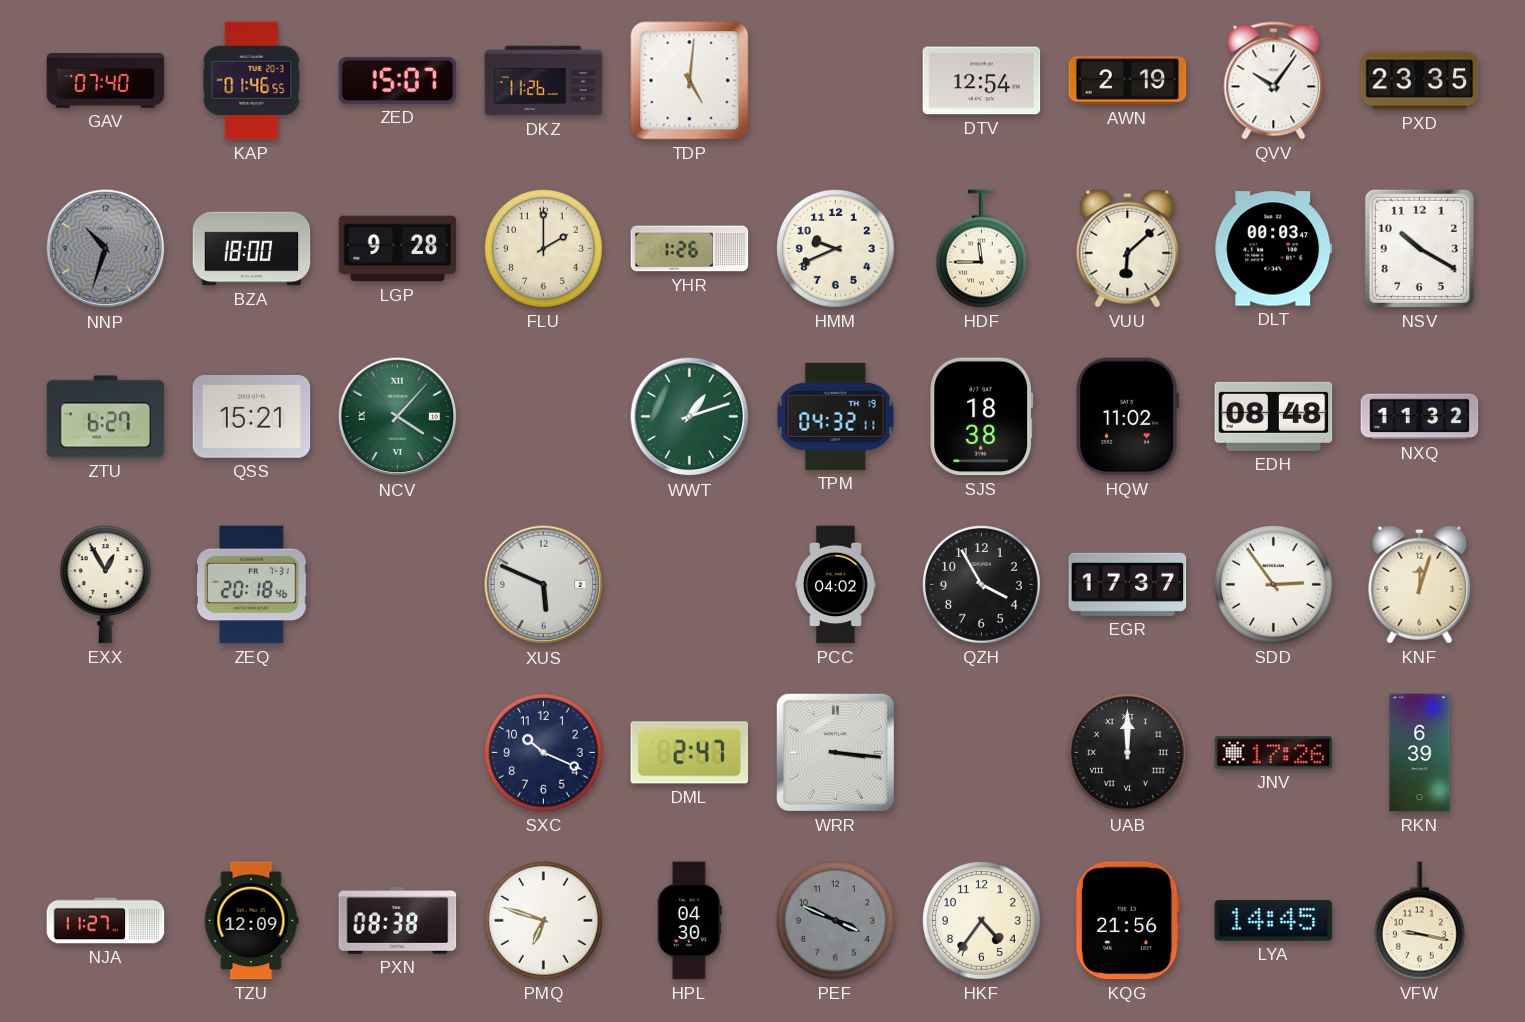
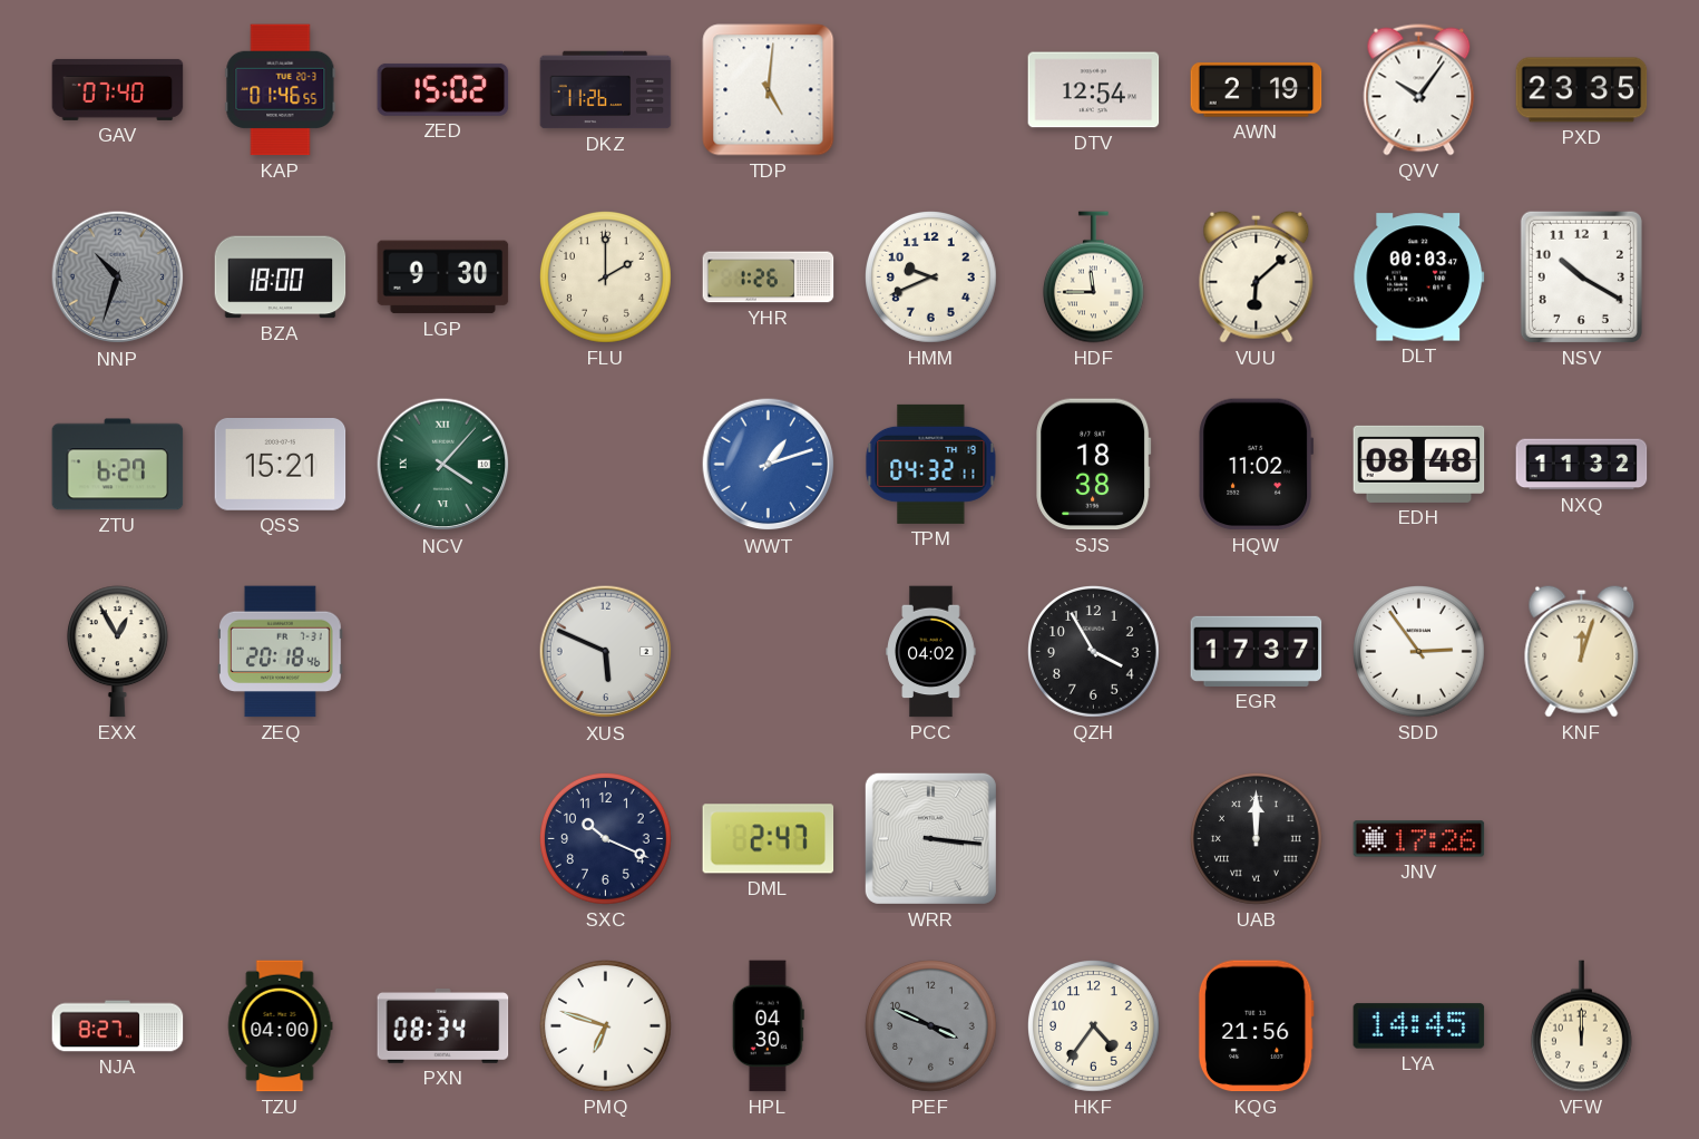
ZED: 15:07 -> 15:02
LGP: 9:28 -> 9:30
WWT dial: green -> blue
RKN: 6:39 -> none
NJA: 11:27 -> 8:27
TZU: 12:09 -> 04:00
PXN: 08:38 -> 08:34
VFW: 9:17 -> 12:00
